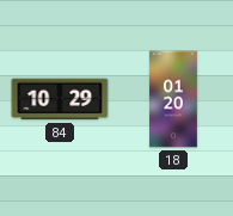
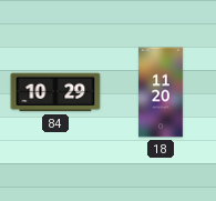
18: 01:20 -> 11:20
